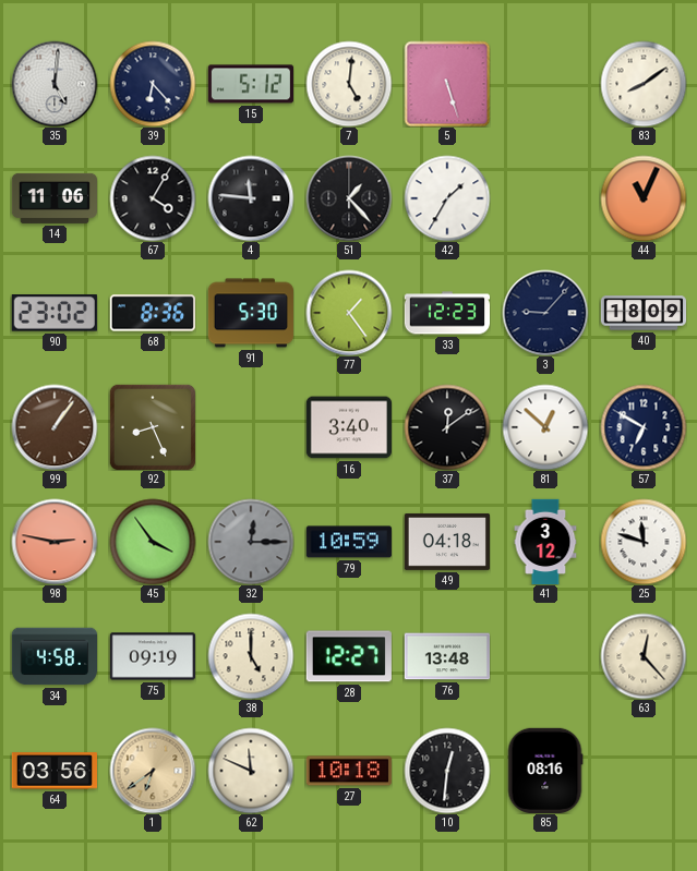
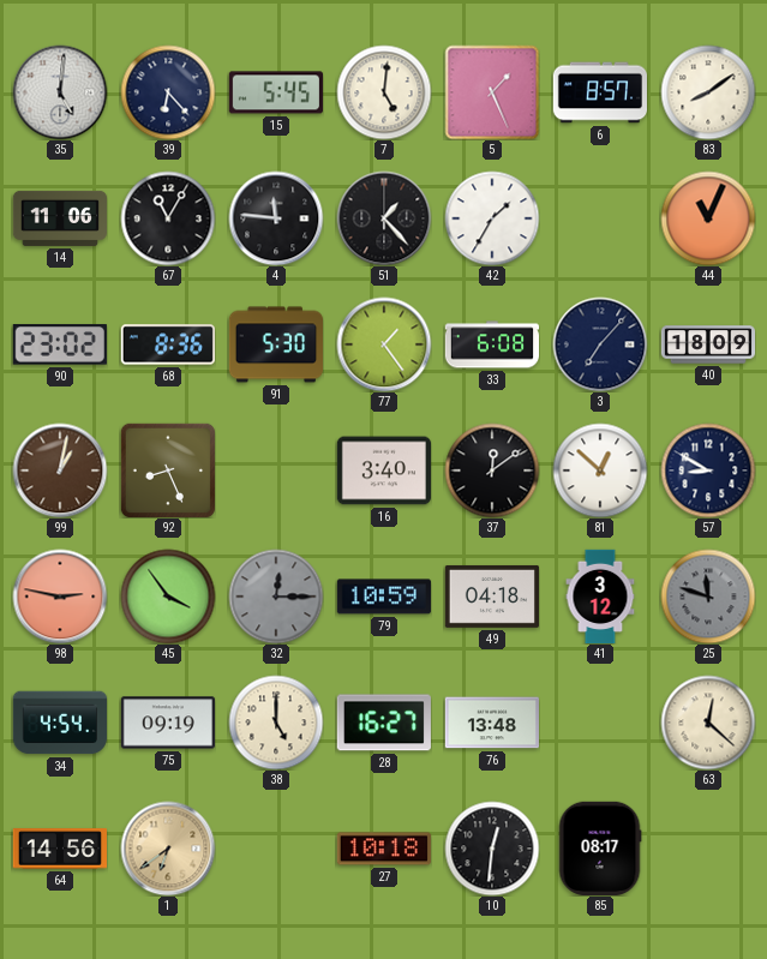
15: 5:12 -> 5:45
5: 5:27 -> 1:26
6: none -> 8:57
67: 4:05 -> 11:05
33: 12:23 -> 6:08
3: 9:07 -> 7:07
99: 1:06 -> 1:02
57: 6:50 -> 8:50
25 dial: white -> grey
34: 4:58 -> 4:54
28: 12:27 -> 16:27
63: 12:23 -> 12:22
64: 03:56 -> 14:56
62: 11:49 -> none
85: 08:16 -> 08:17
